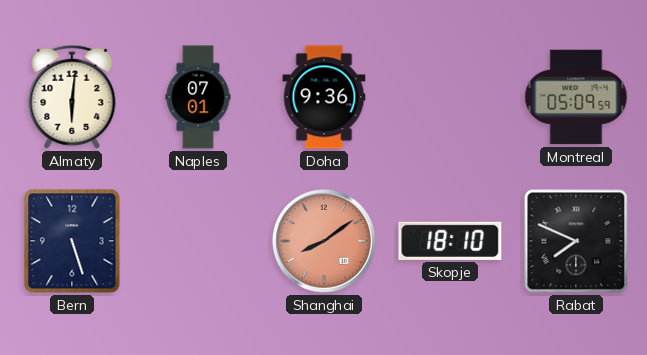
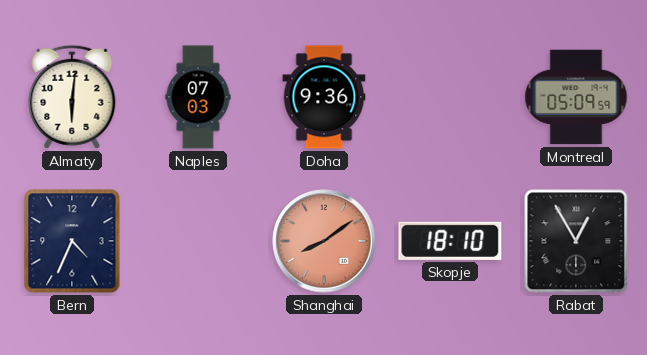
Naples: 07:01 -> 07:03
Bern: 5:27 -> 4:34
Rabat: 7:49 -> 12:55
